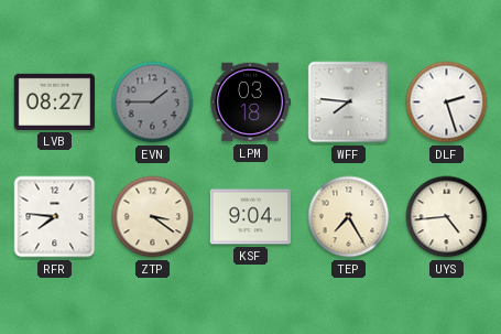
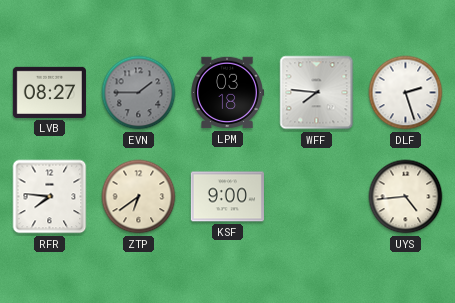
ZTP: 3:21 -> 6:39
KSF: 9:04 -> 9:00
TEP: 7:25 -> none
